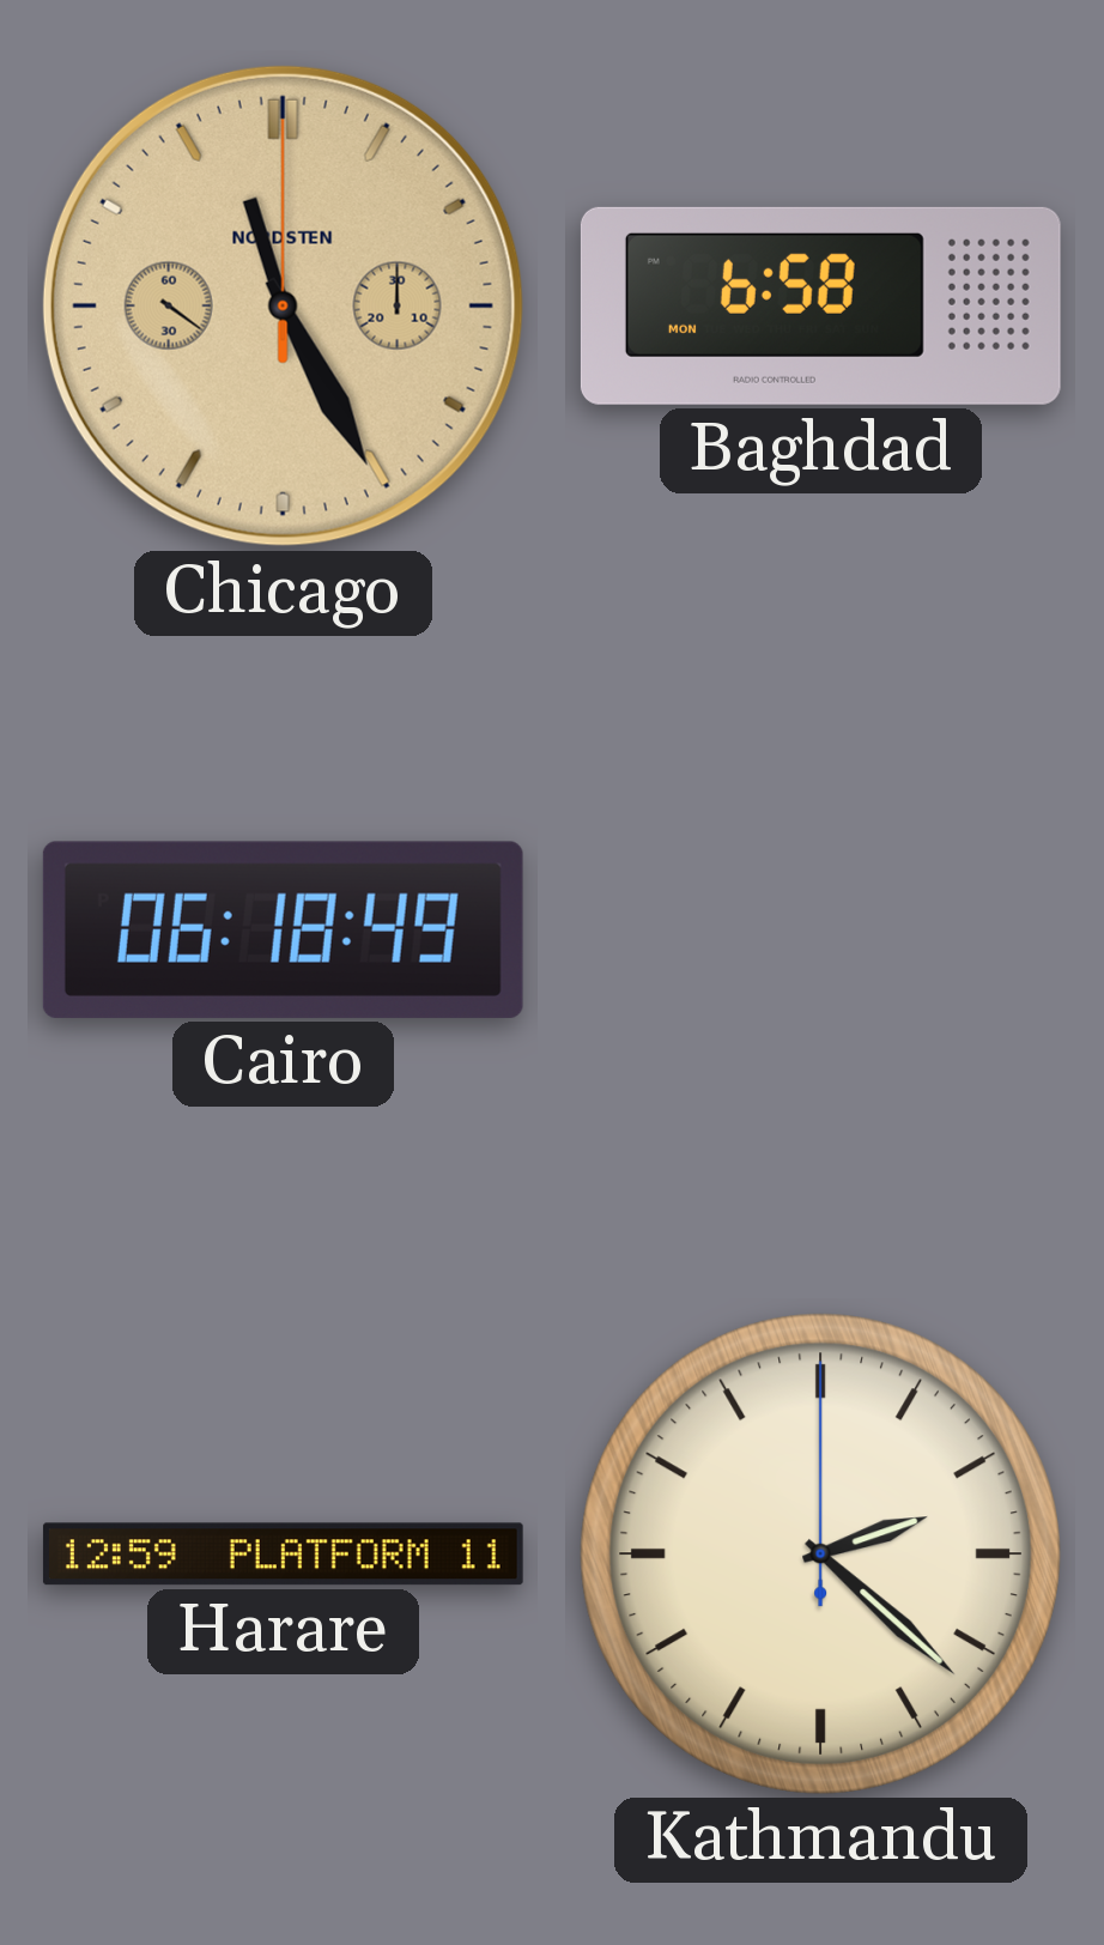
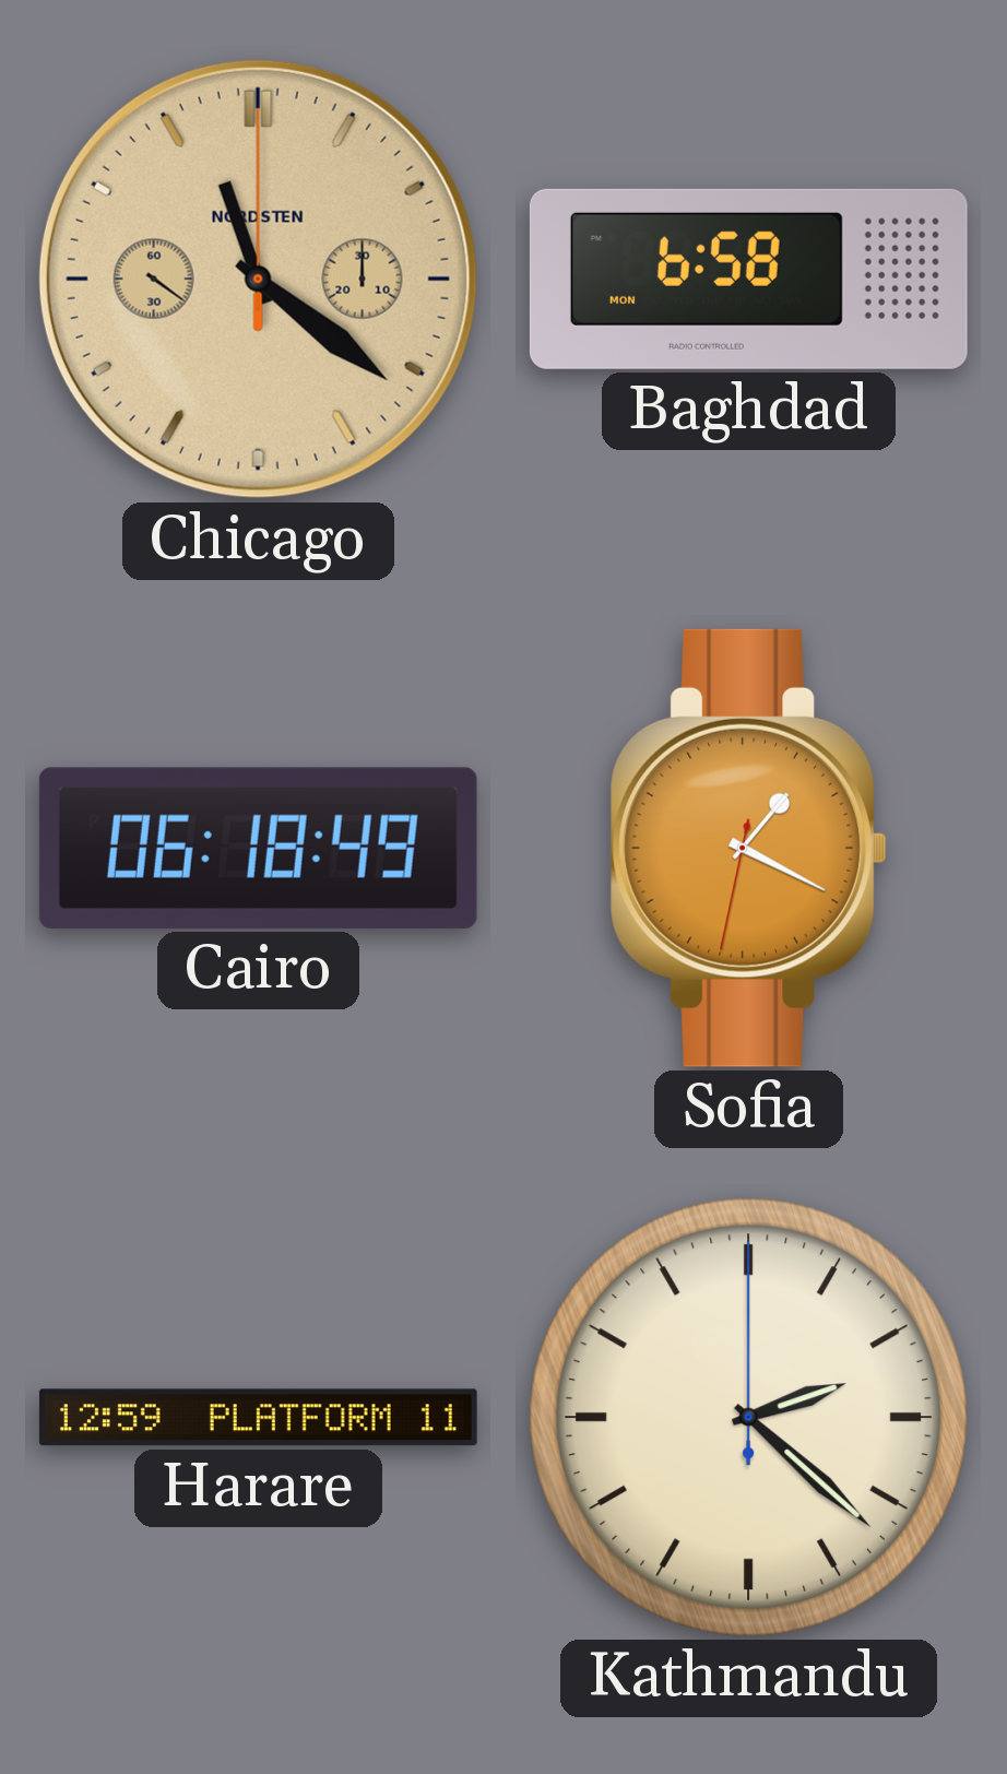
Chicago: 11:25 -> 11:21
Sofia: none -> 1:19
